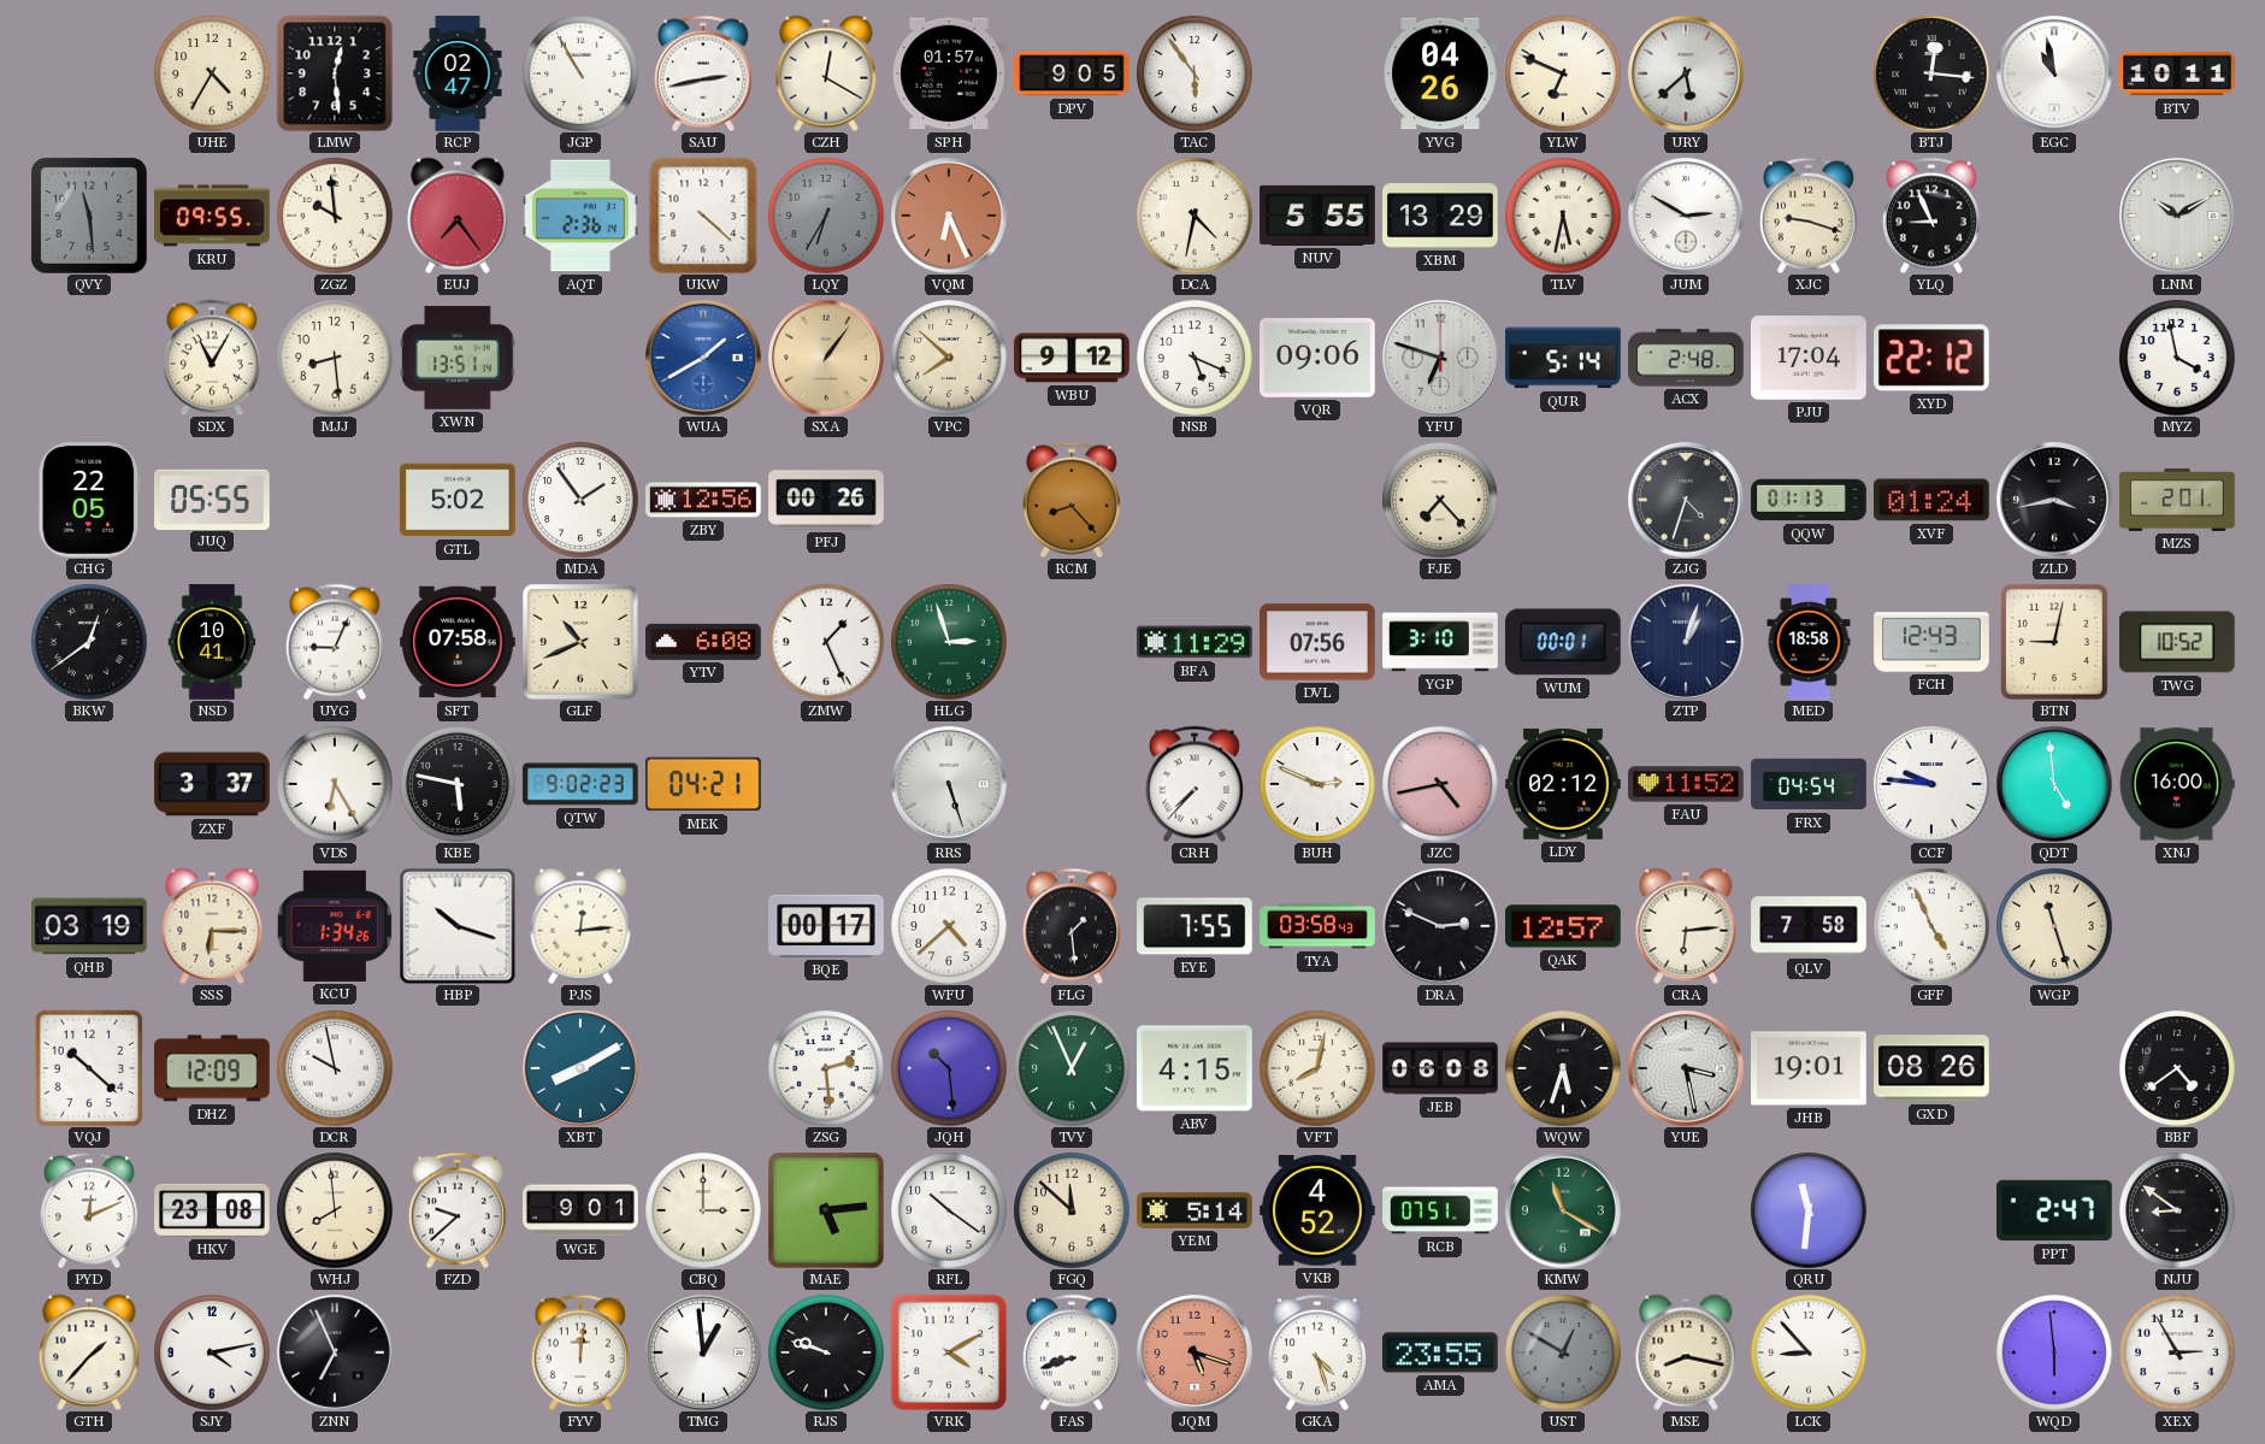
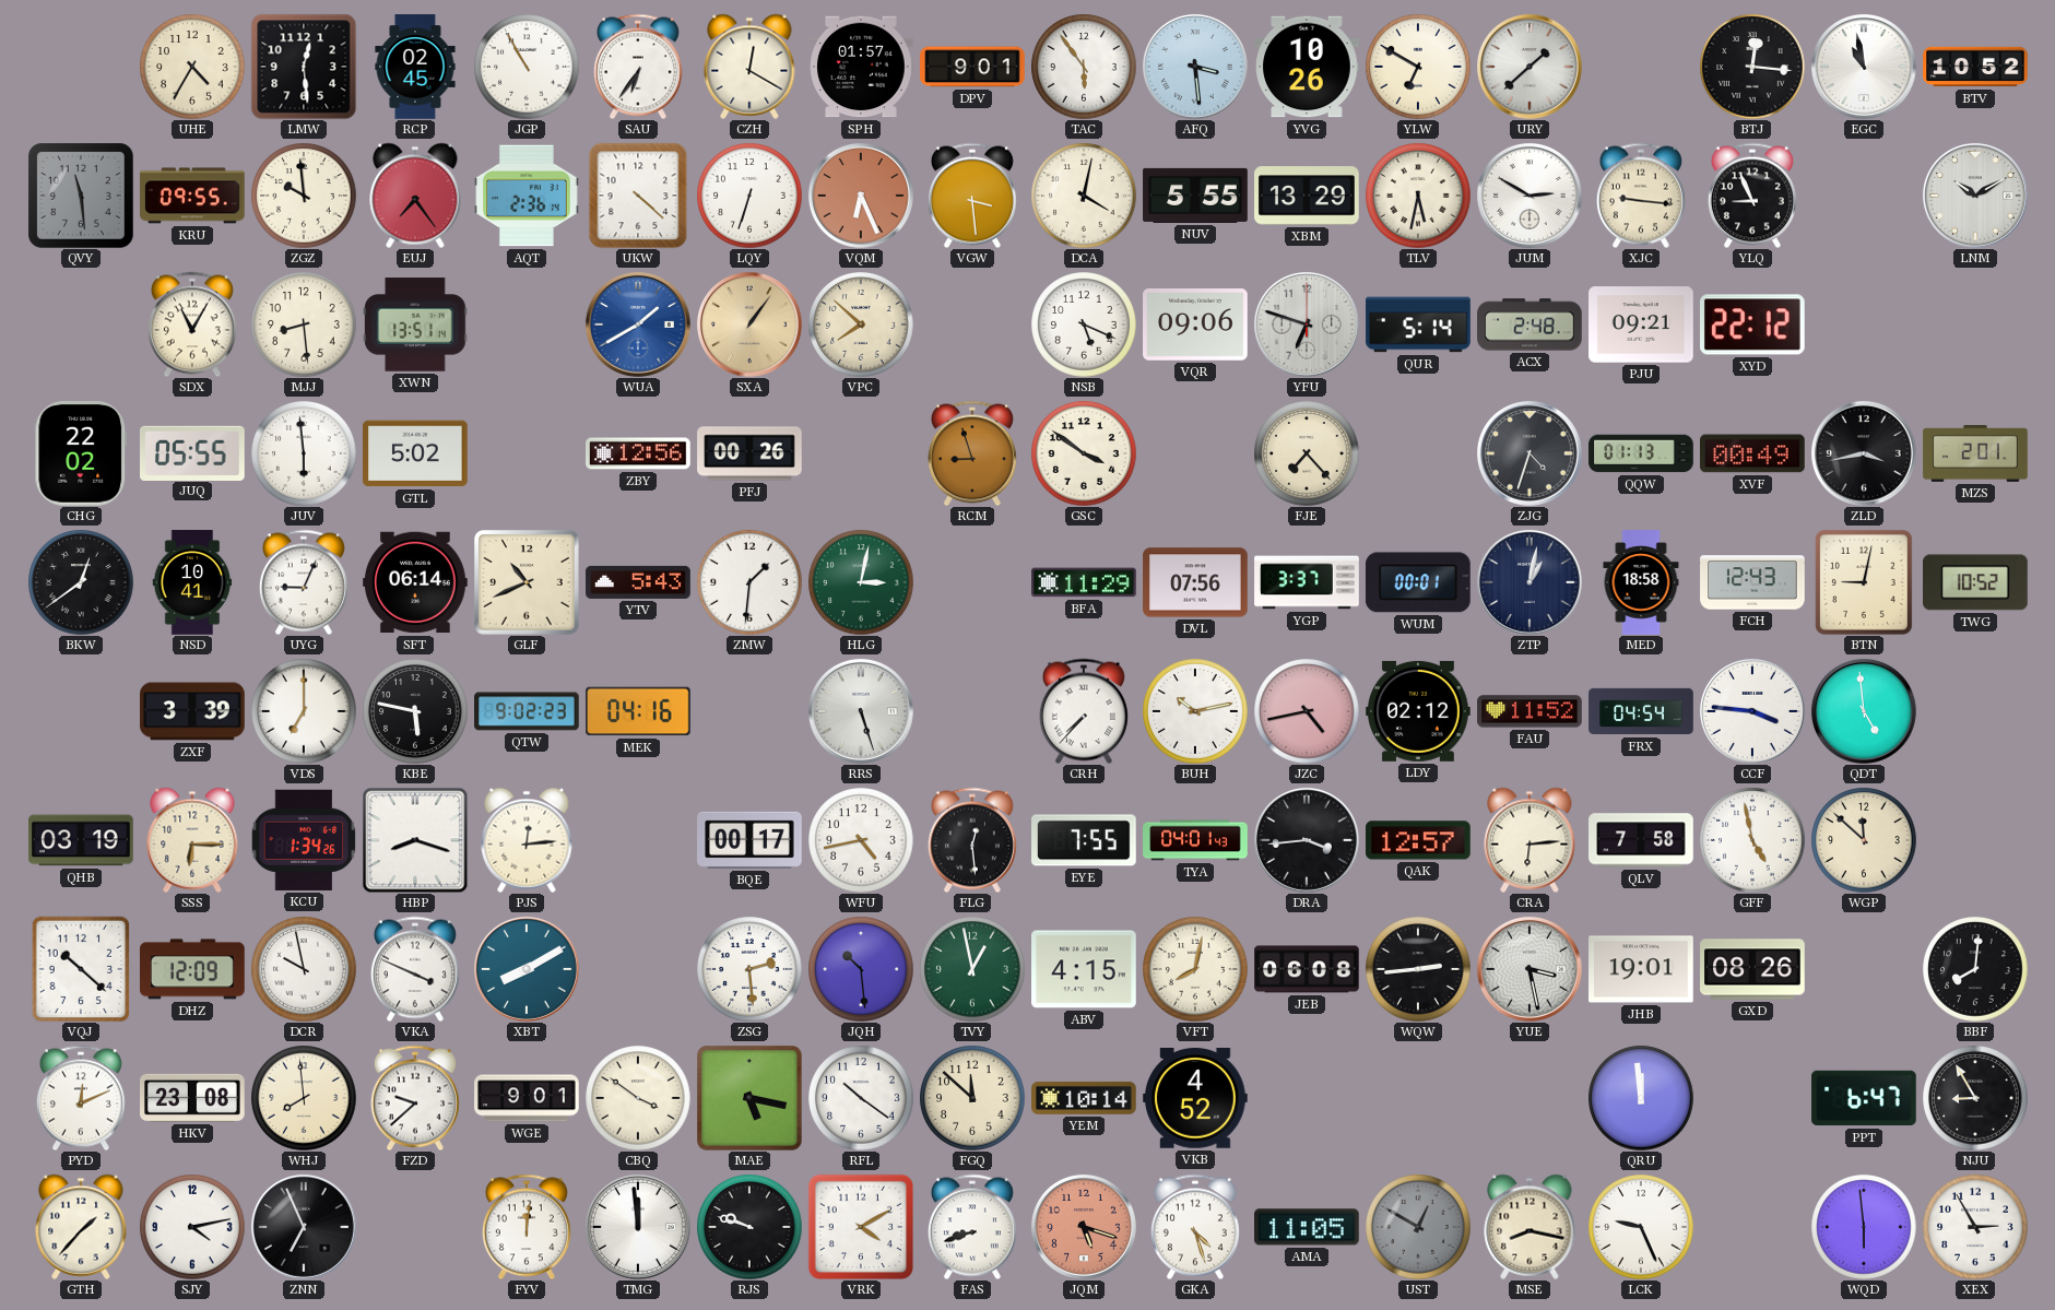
RCP: 02:47 -> 02:45
SAU: 2:43 -> 6:36
DPV: 9:05 -> 9:01
AFQ: none -> 3:29
YVG: 04:26 -> 10:26
YLW: 6:49 -> 6:50
URY: 5:38 -> 1:38
BTV: 10:11 -> 10:52
LQY: 6:35 -> 6:33
LQY dial: grey -> white
VGW: none -> 3:29
DCA: 4:32 -> 4:02
XJC: 9:18 -> 9:16
WBU: 9:12 -> none
PJU: 17:04 -> 09:21
MYZ: 3:58 -> none
CHG: 22:05 -> 22:02
JUV: none -> 5:59
MDA: 1:54 -> none
RCM: 8:23 -> 8:57
GSC: none -> 3:51
XVF: 01:24 -> 00:49
SFT: 07:58 -> 06:14
YTV: 6:08 -> 5:43
ZMW: 1:26 -> 1:31
HLG: 2:57 -> 3:02
YGP: 3:10 -> 3:37
ZTP: 1:03 -> 1:02
ZXF: 3:37 -> 3:39
VDS: 6:25 -> 7:00
MEK: 04:21 -> 04:16
BUH: 2:49 -> 10:13
CCF: 9:46 -> 3:46
XNJ: 16:00 -> none
HBP: 10:18 -> 8:18
WFU: 4:38 -> 4:43
FLG: 1:29 -> 12:29
TYA: 03:58 -> 04:01
DRA: 2:49 -> 3:44
GFF: 4:56 -> 4:58
WGP: 11:27 -> 11:52
VKA: none -> 3:49
TVY: 12:56 -> 12:58
WQW: 5:33 -> 2:44
BBF: 4:39 -> 8:01
CBQ: 3:00 -> 3:51
MAE: 5:14 -> 5:17
YEM: 5:14 -> 10:14
RCB: 07:51 -> none
KMW: 11:20 -> none
QRU: 11:31 -> 11:59
PPT: 2:47 -> 6:47
NJU: 8:51 -> 8:55
TMG: 12:59 -> 11:59
AMA: 23:55 -> 11:05
LCK: 8:53 -> 9:26
